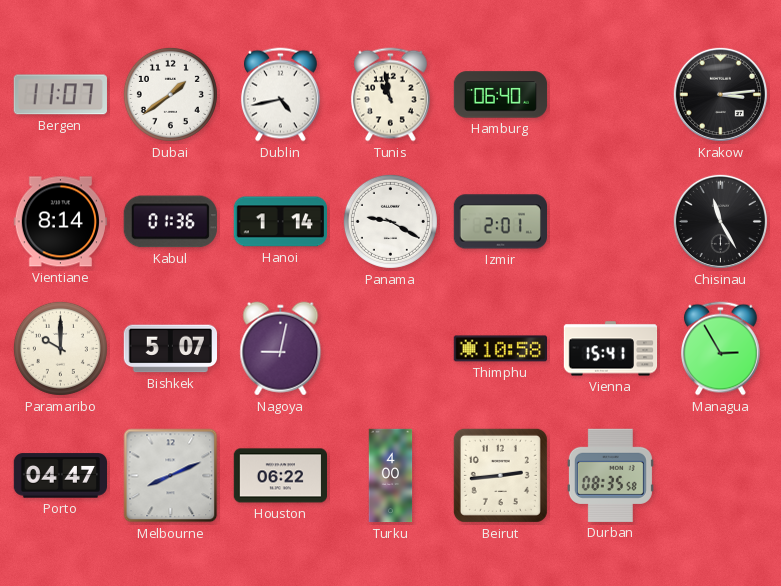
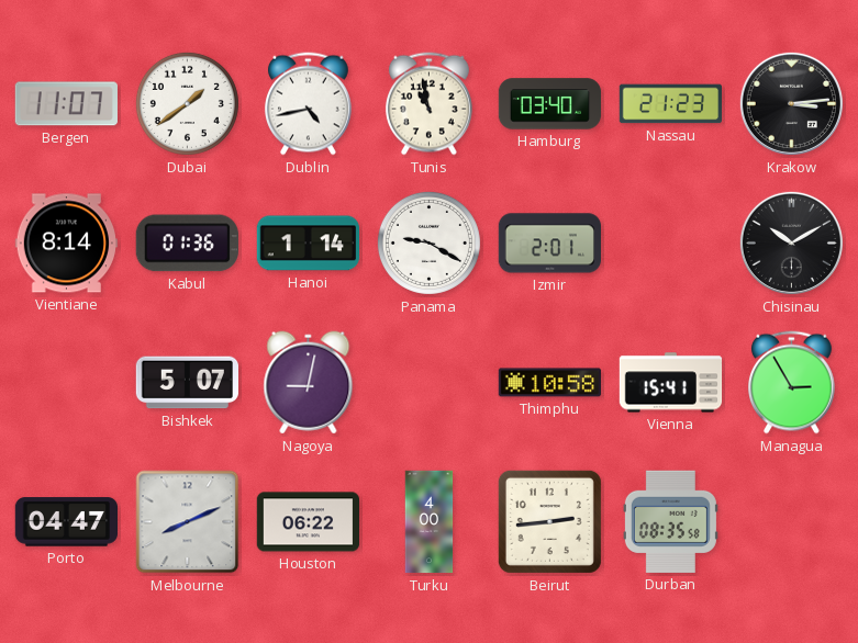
Hamburg: 06:40 -> 03:40
Nassau: none -> 21:23
Chisinau: 11:25 -> 10:10
Paramaribo: 10:00 -> none
